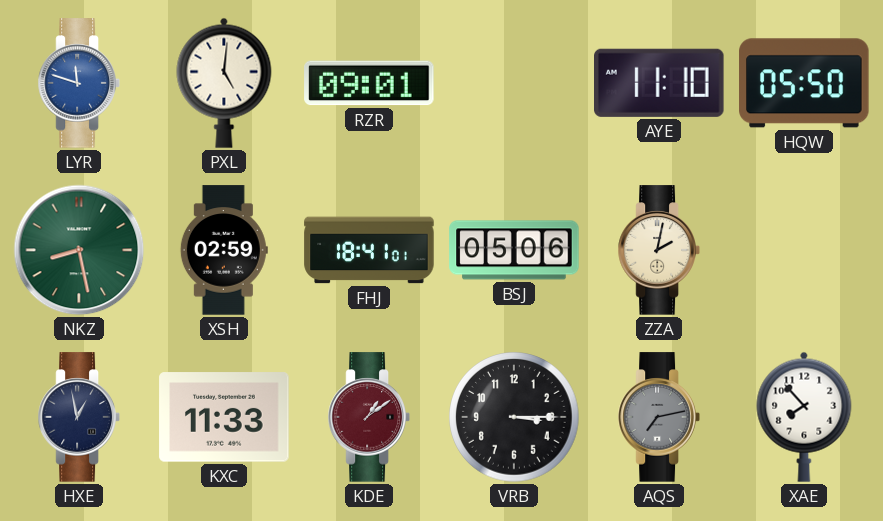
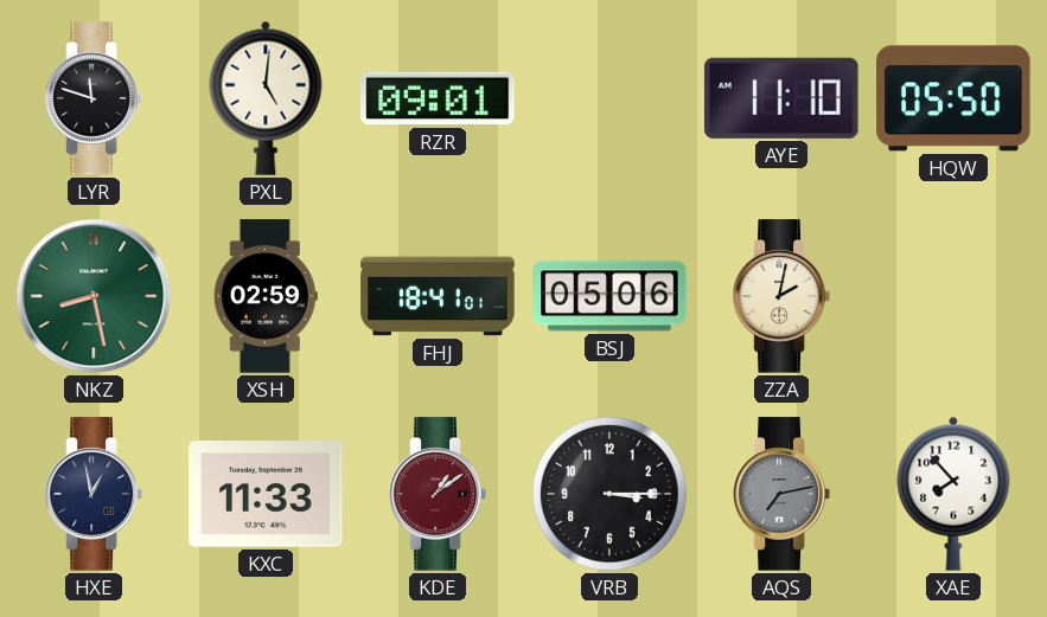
LYR dial: blue -> black
